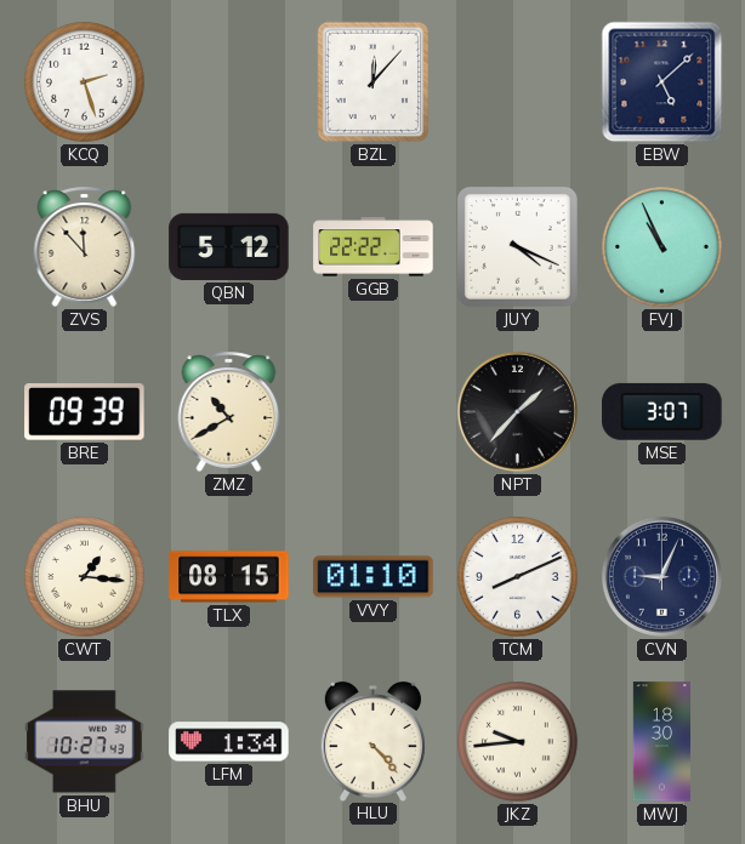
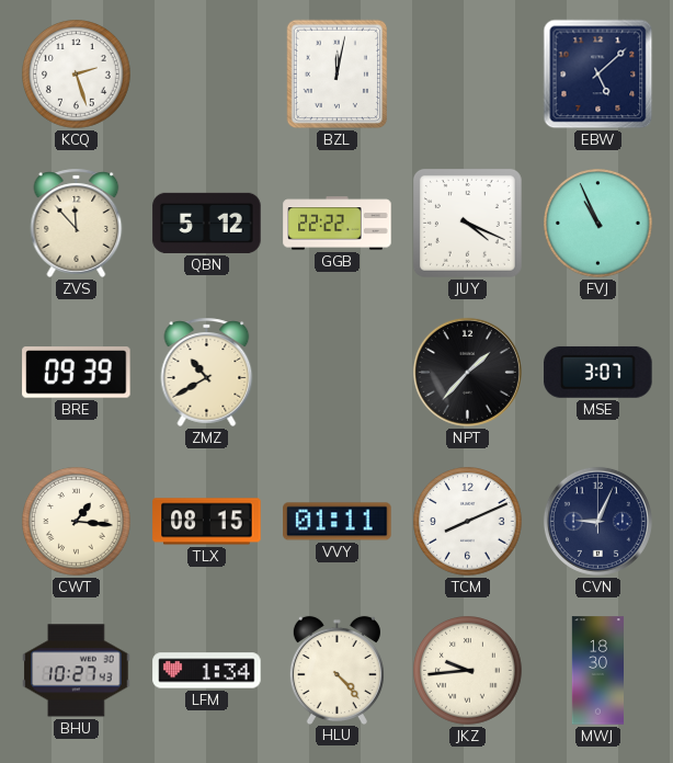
BZL: 12:07 -> 12:02
VVY: 01:10 -> 01:11
